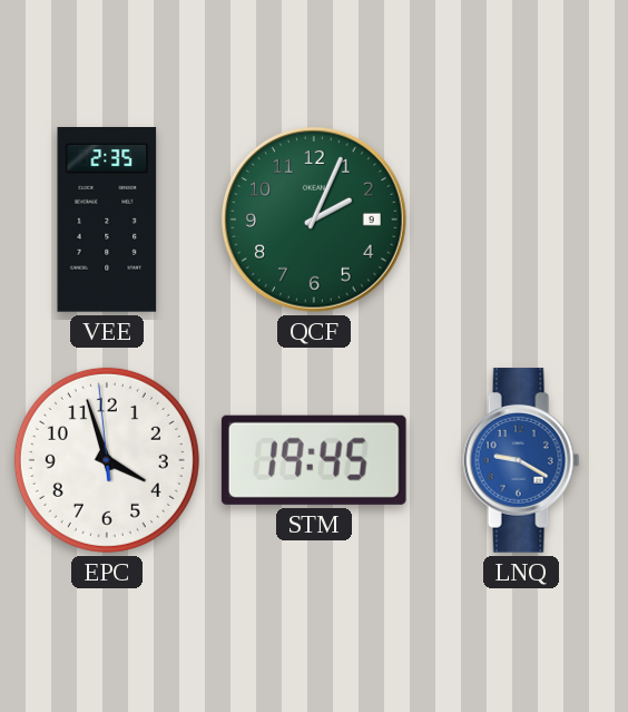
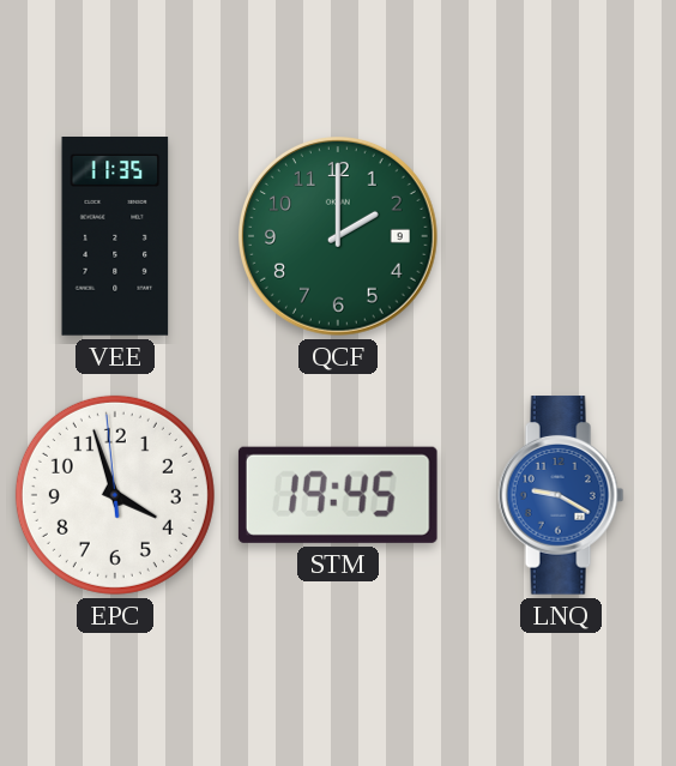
VEE: 2:35 -> 11:35
QCF: 2:04 -> 2:00
